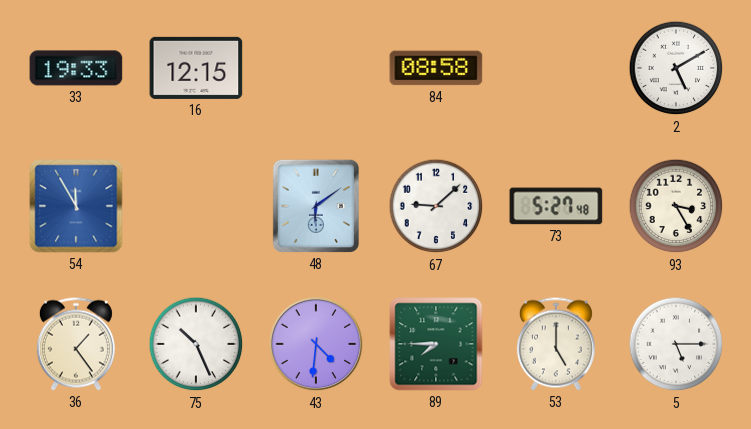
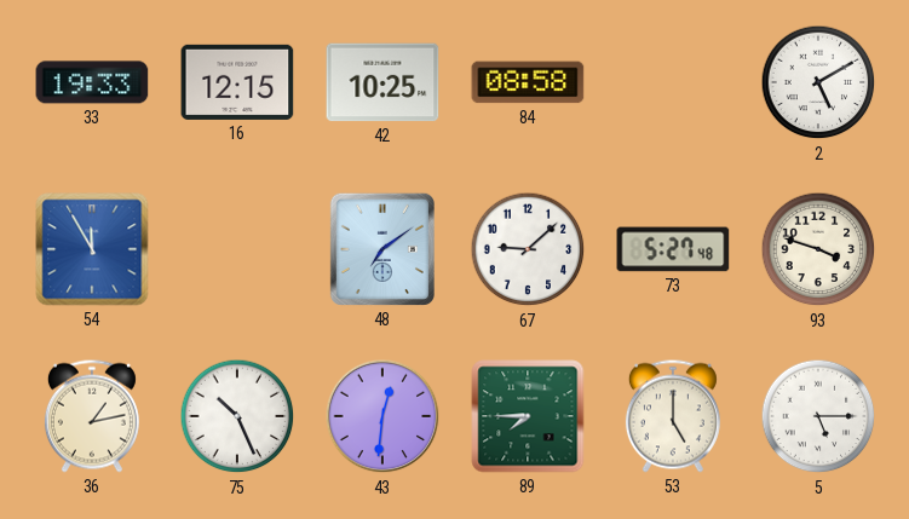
42: none -> 10:25
48: 6:09 -> 7:09
93: 3:25 -> 3:48
36: 1:24 -> 1:13
43: 4:31 -> 12:31
